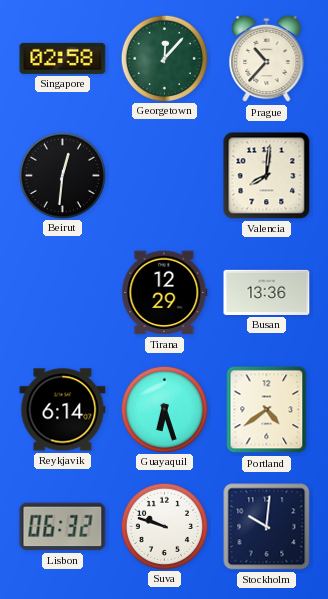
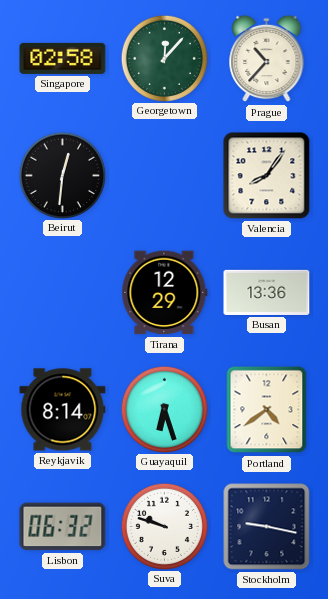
Valencia: 8:01 -> 8:06
Reykjavik: 6:14 -> 8:14
Stockholm: 10:01 -> 9:17
